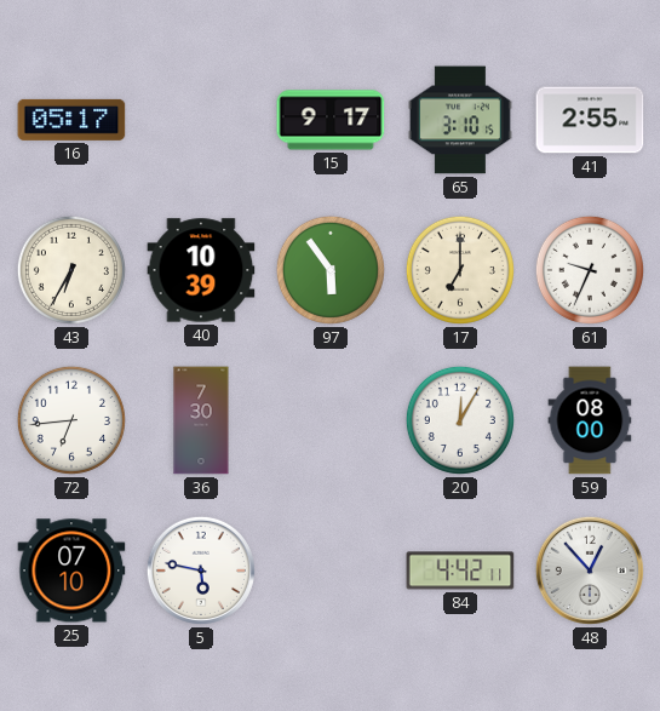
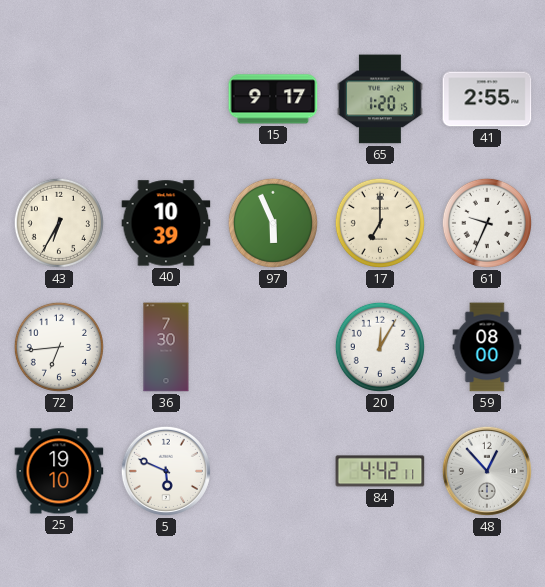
16: 05:17 -> none
65: 3:10 -> 1:20
97: 5:54 -> 5:56
25: 07:10 -> 19:10
5: 5:47 -> 5:49
